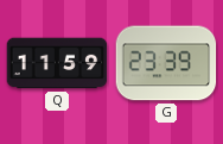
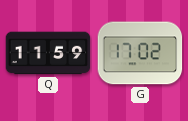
G: 23:39 -> 17:02
